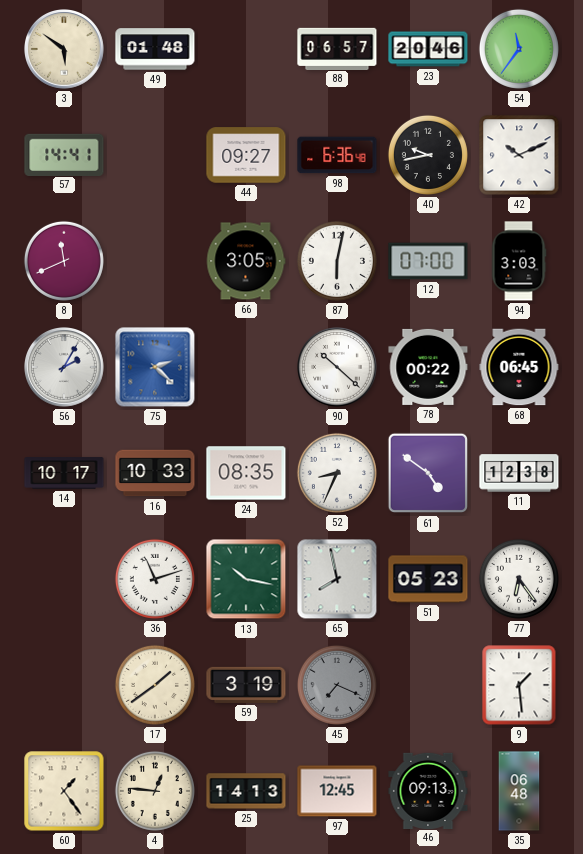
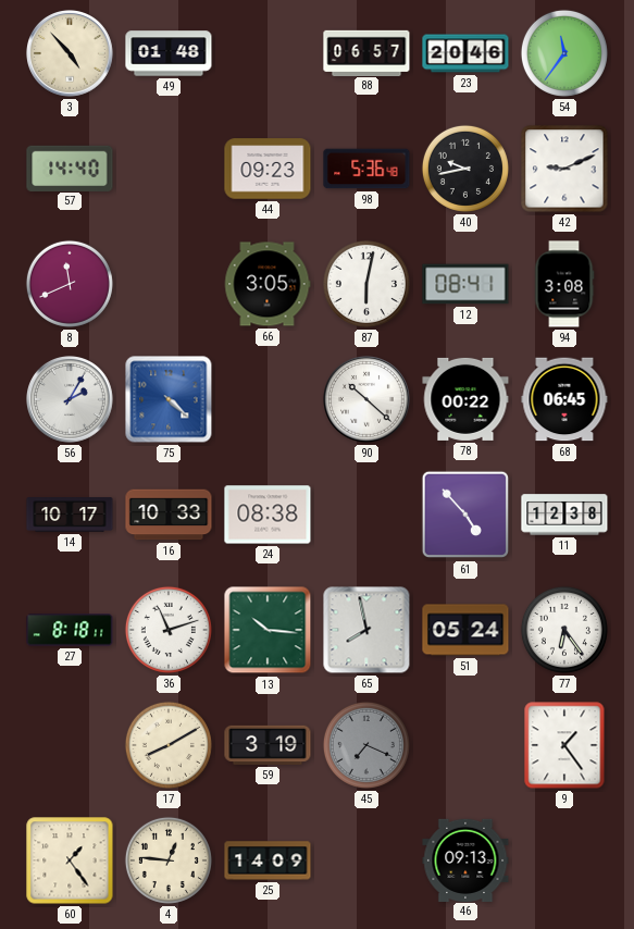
3: 5:51 -> 4:53
57: 14:41 -> 14:40
44: 09:27 -> 09:23
98: 6:36 -> 5:36
42: 10:11 -> 9:11
12: 07:00 -> 08:41
94: 3:03 -> 3:08
75: 2:22 -> 4:22
24: 08:35 -> 08:38
52: 8:34 -> none
61: 4:51 -> 4:53
27: none -> 8:18
13: 10:17 -> 10:16
51: 05:23 -> 05:24
17: 1:39 -> 8:10
9: 1:29 -> 1:24
25: 14:13 -> 14:09
97: 12:45 -> none
35: 06:48 -> none
